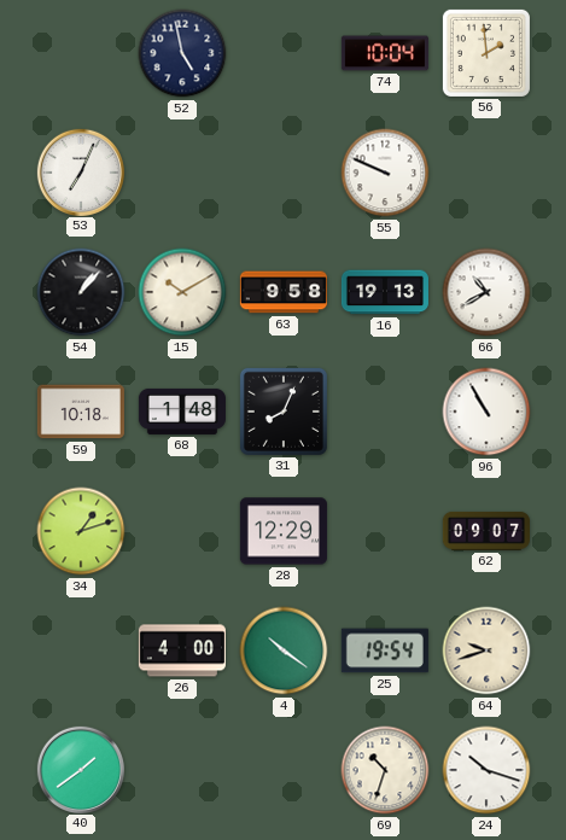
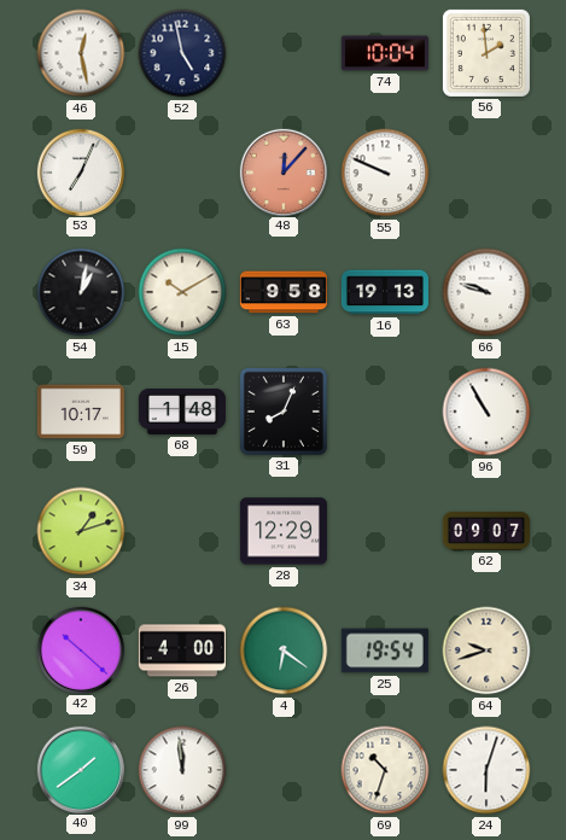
46: none -> 12:28
48: none -> 12:07
54: 1:07 -> 1:02
66: 10:40 -> 9:48
59: 10:18 -> 10:17
42: none -> 10:22
4: 10:21 -> 6:21
99: none -> 11:59
24: 10:18 -> 6:03
